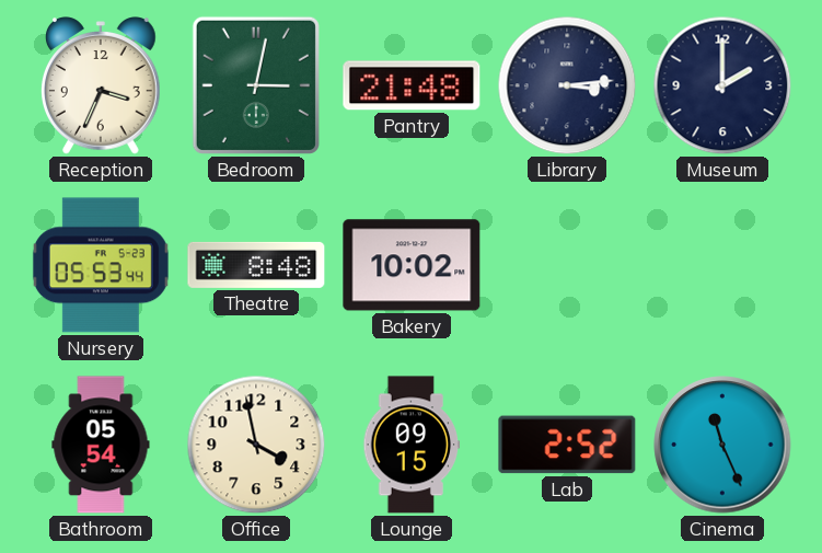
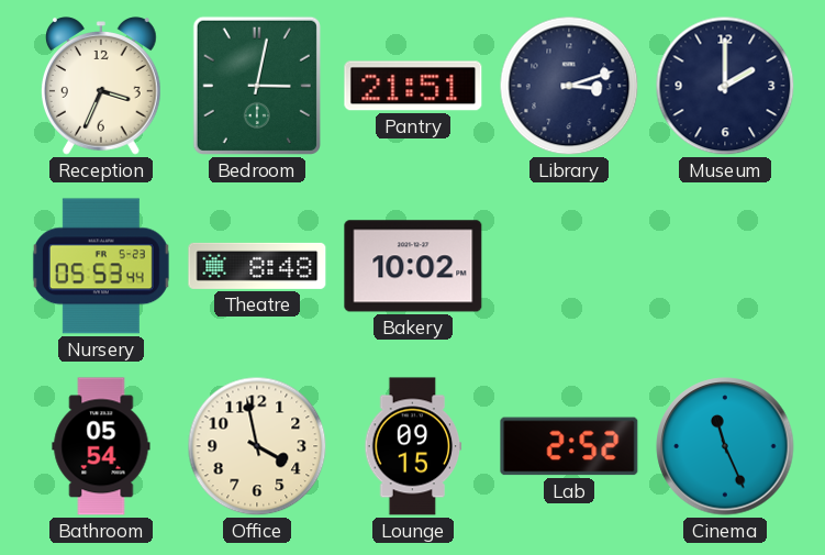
Pantry: 21:48 -> 21:51
Library: 3:14 -> 3:12
